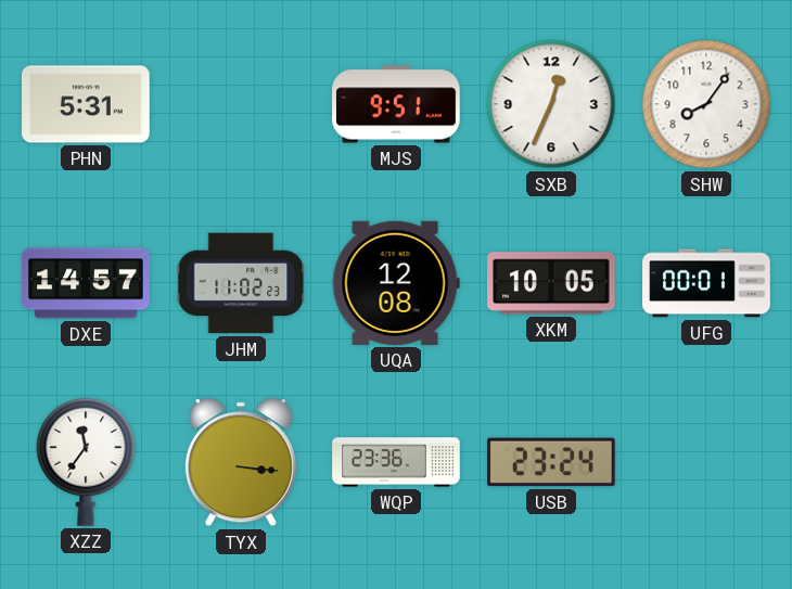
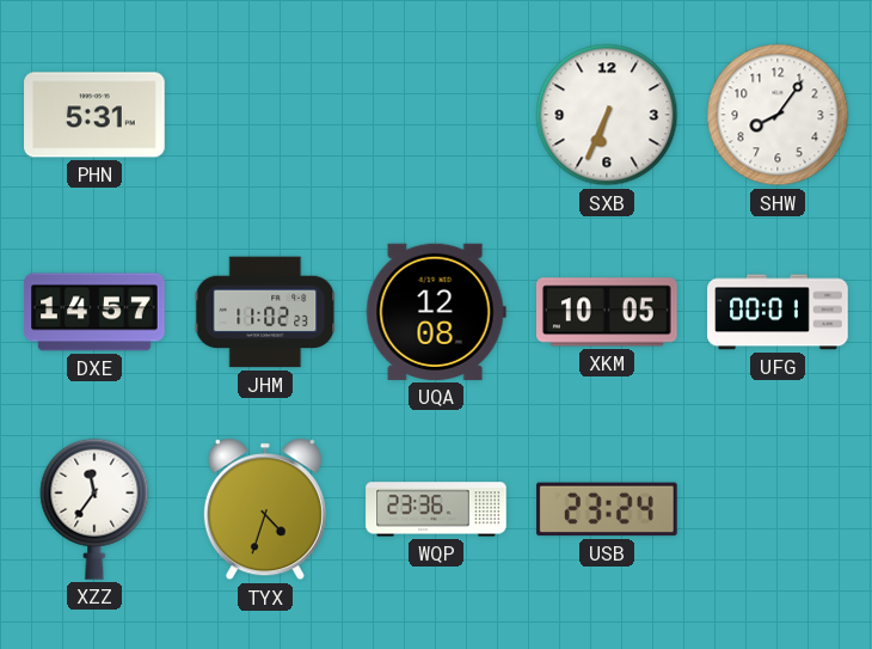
MJS: 9:51 -> none
SXB: 12:34 -> 6:34
TYX: 3:16 -> 4:33
